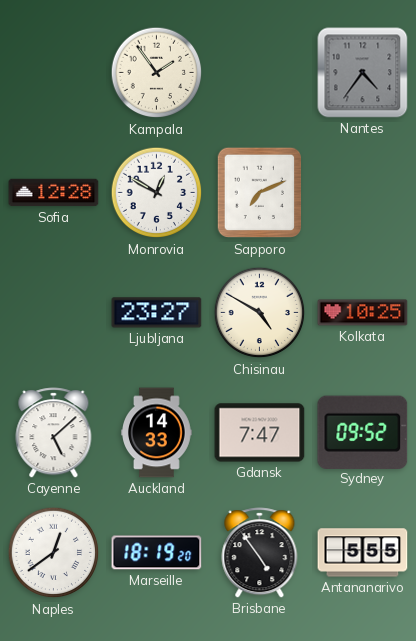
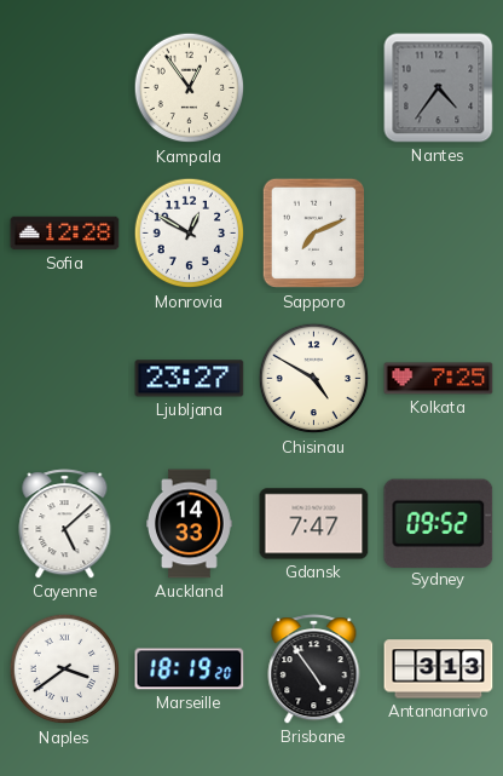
Kampala: 1:54 -> 12:54
Kolkata: 10:25 -> 7:25
Naples: 12:39 -> 3:39
Antananarivo: 5:55 -> 3:13
